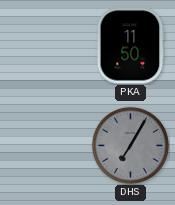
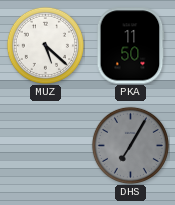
MUZ: none -> 5:22
